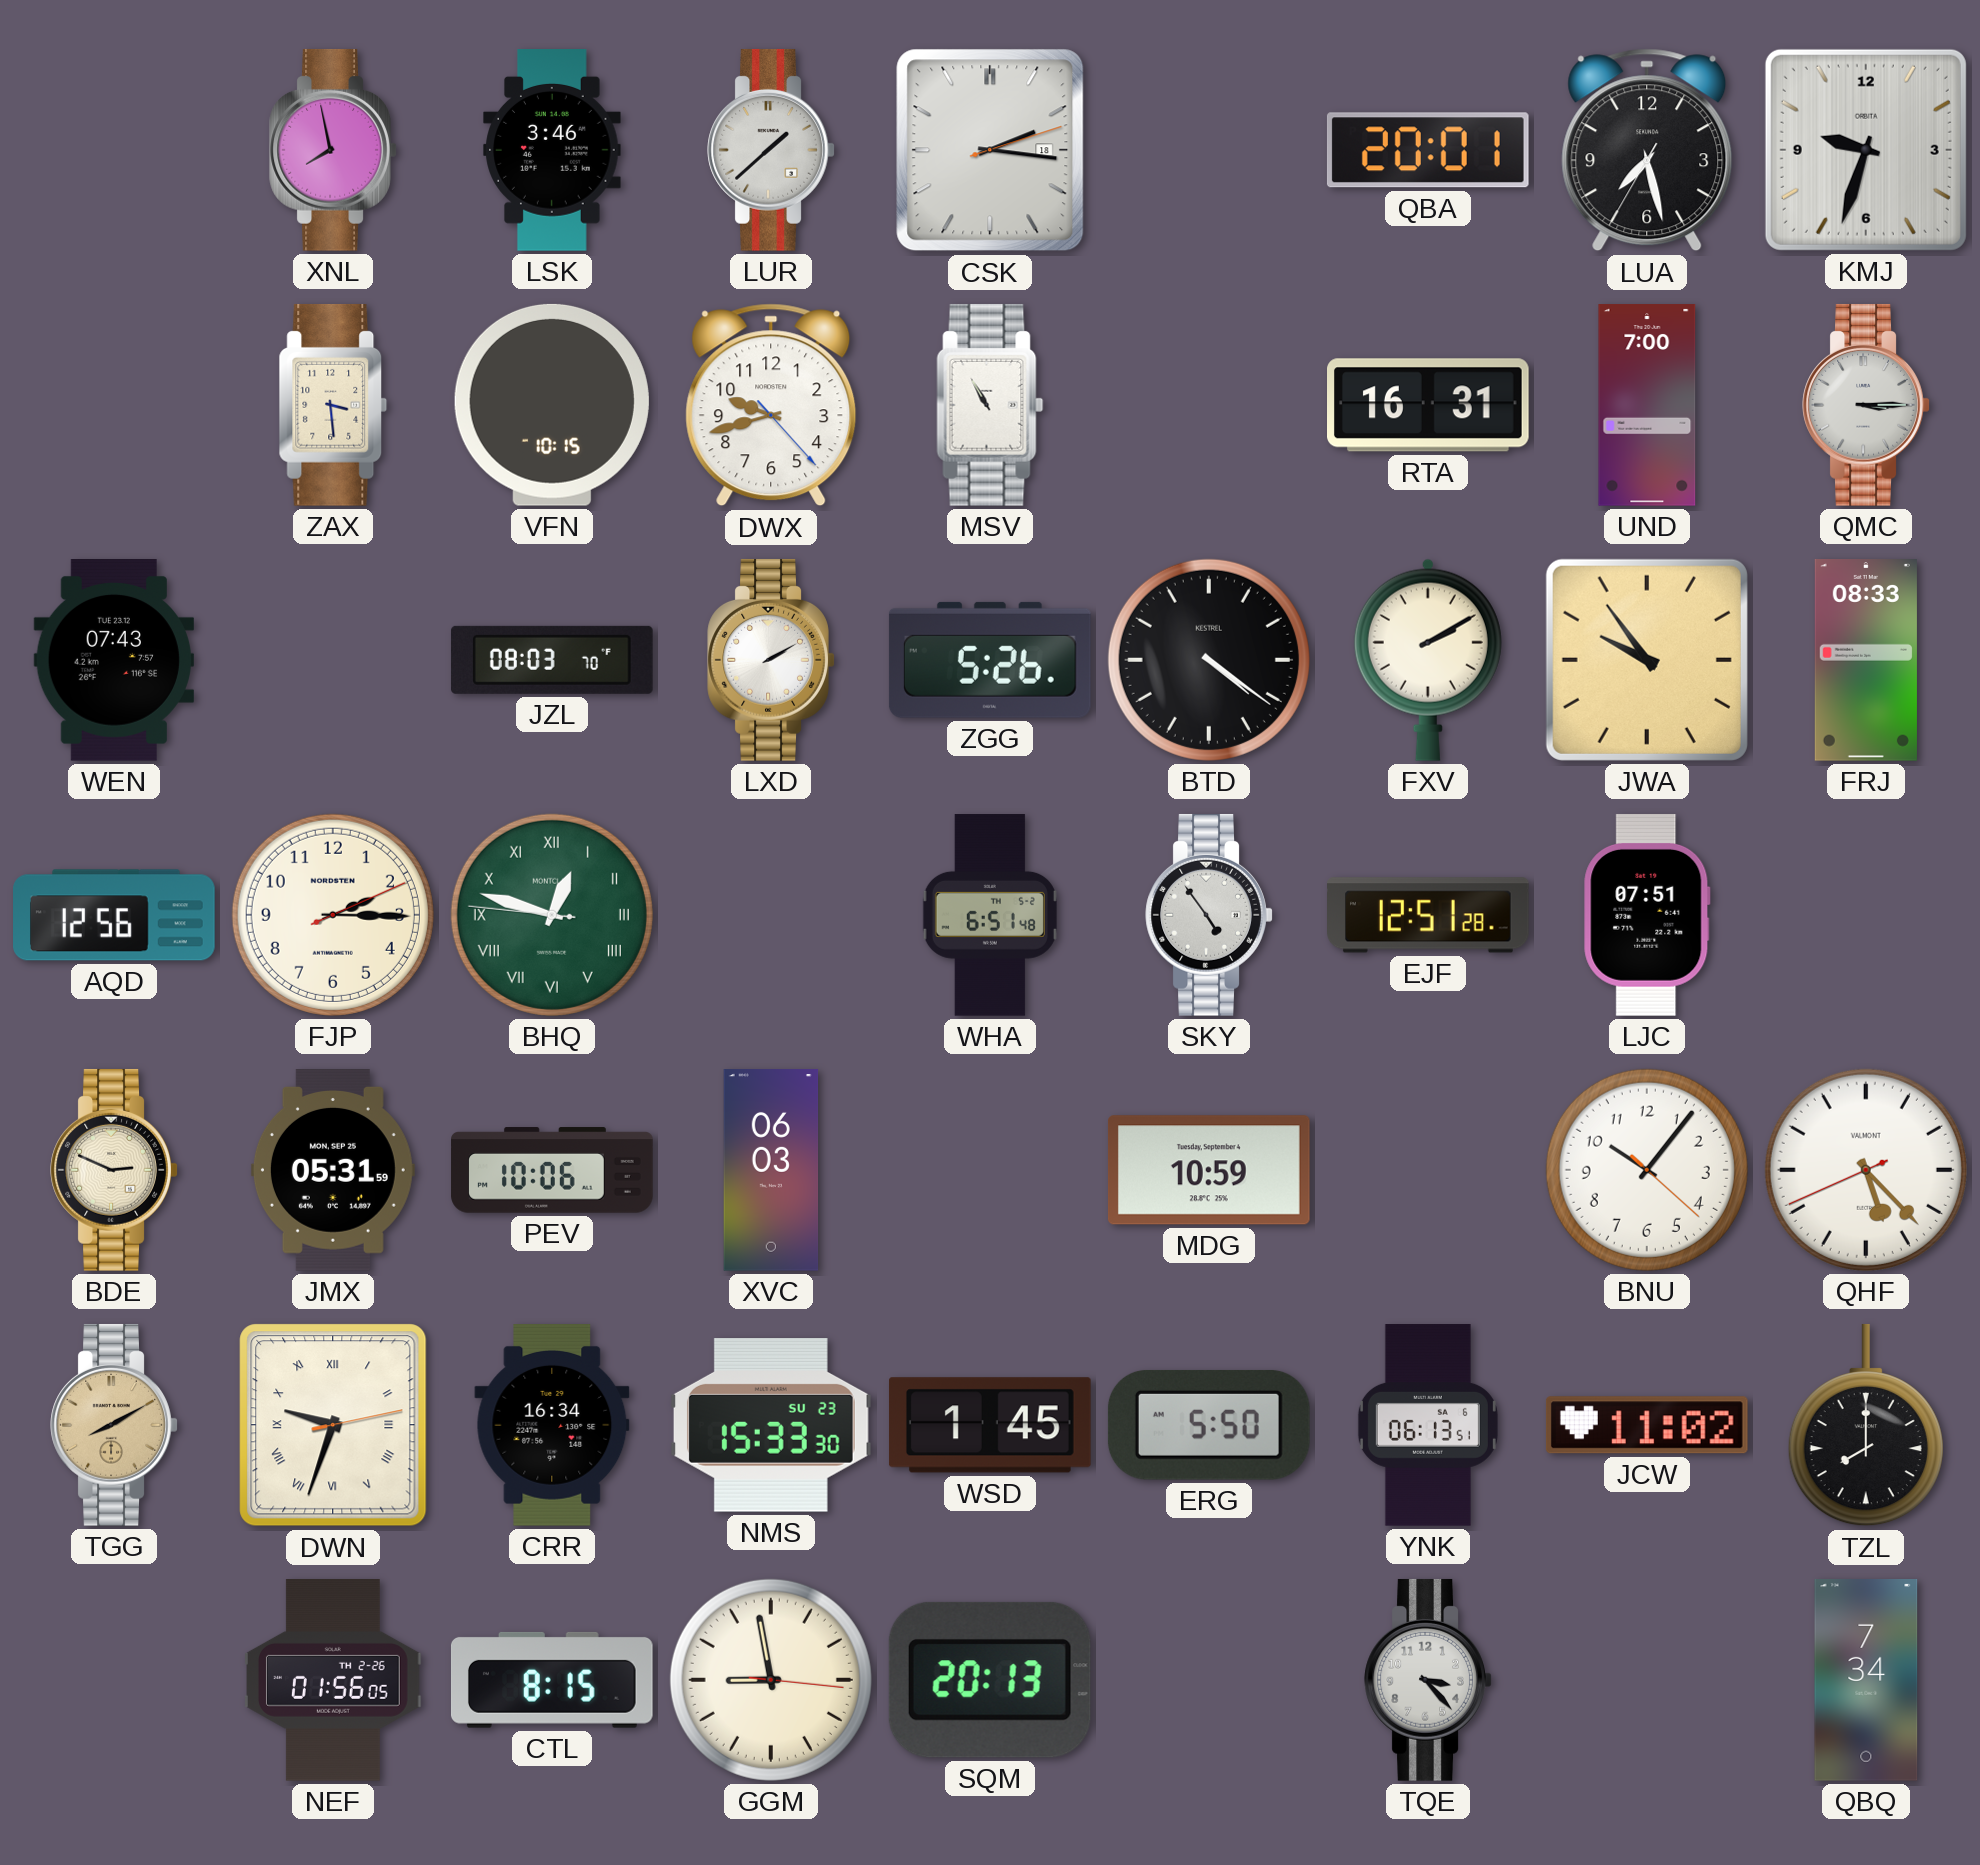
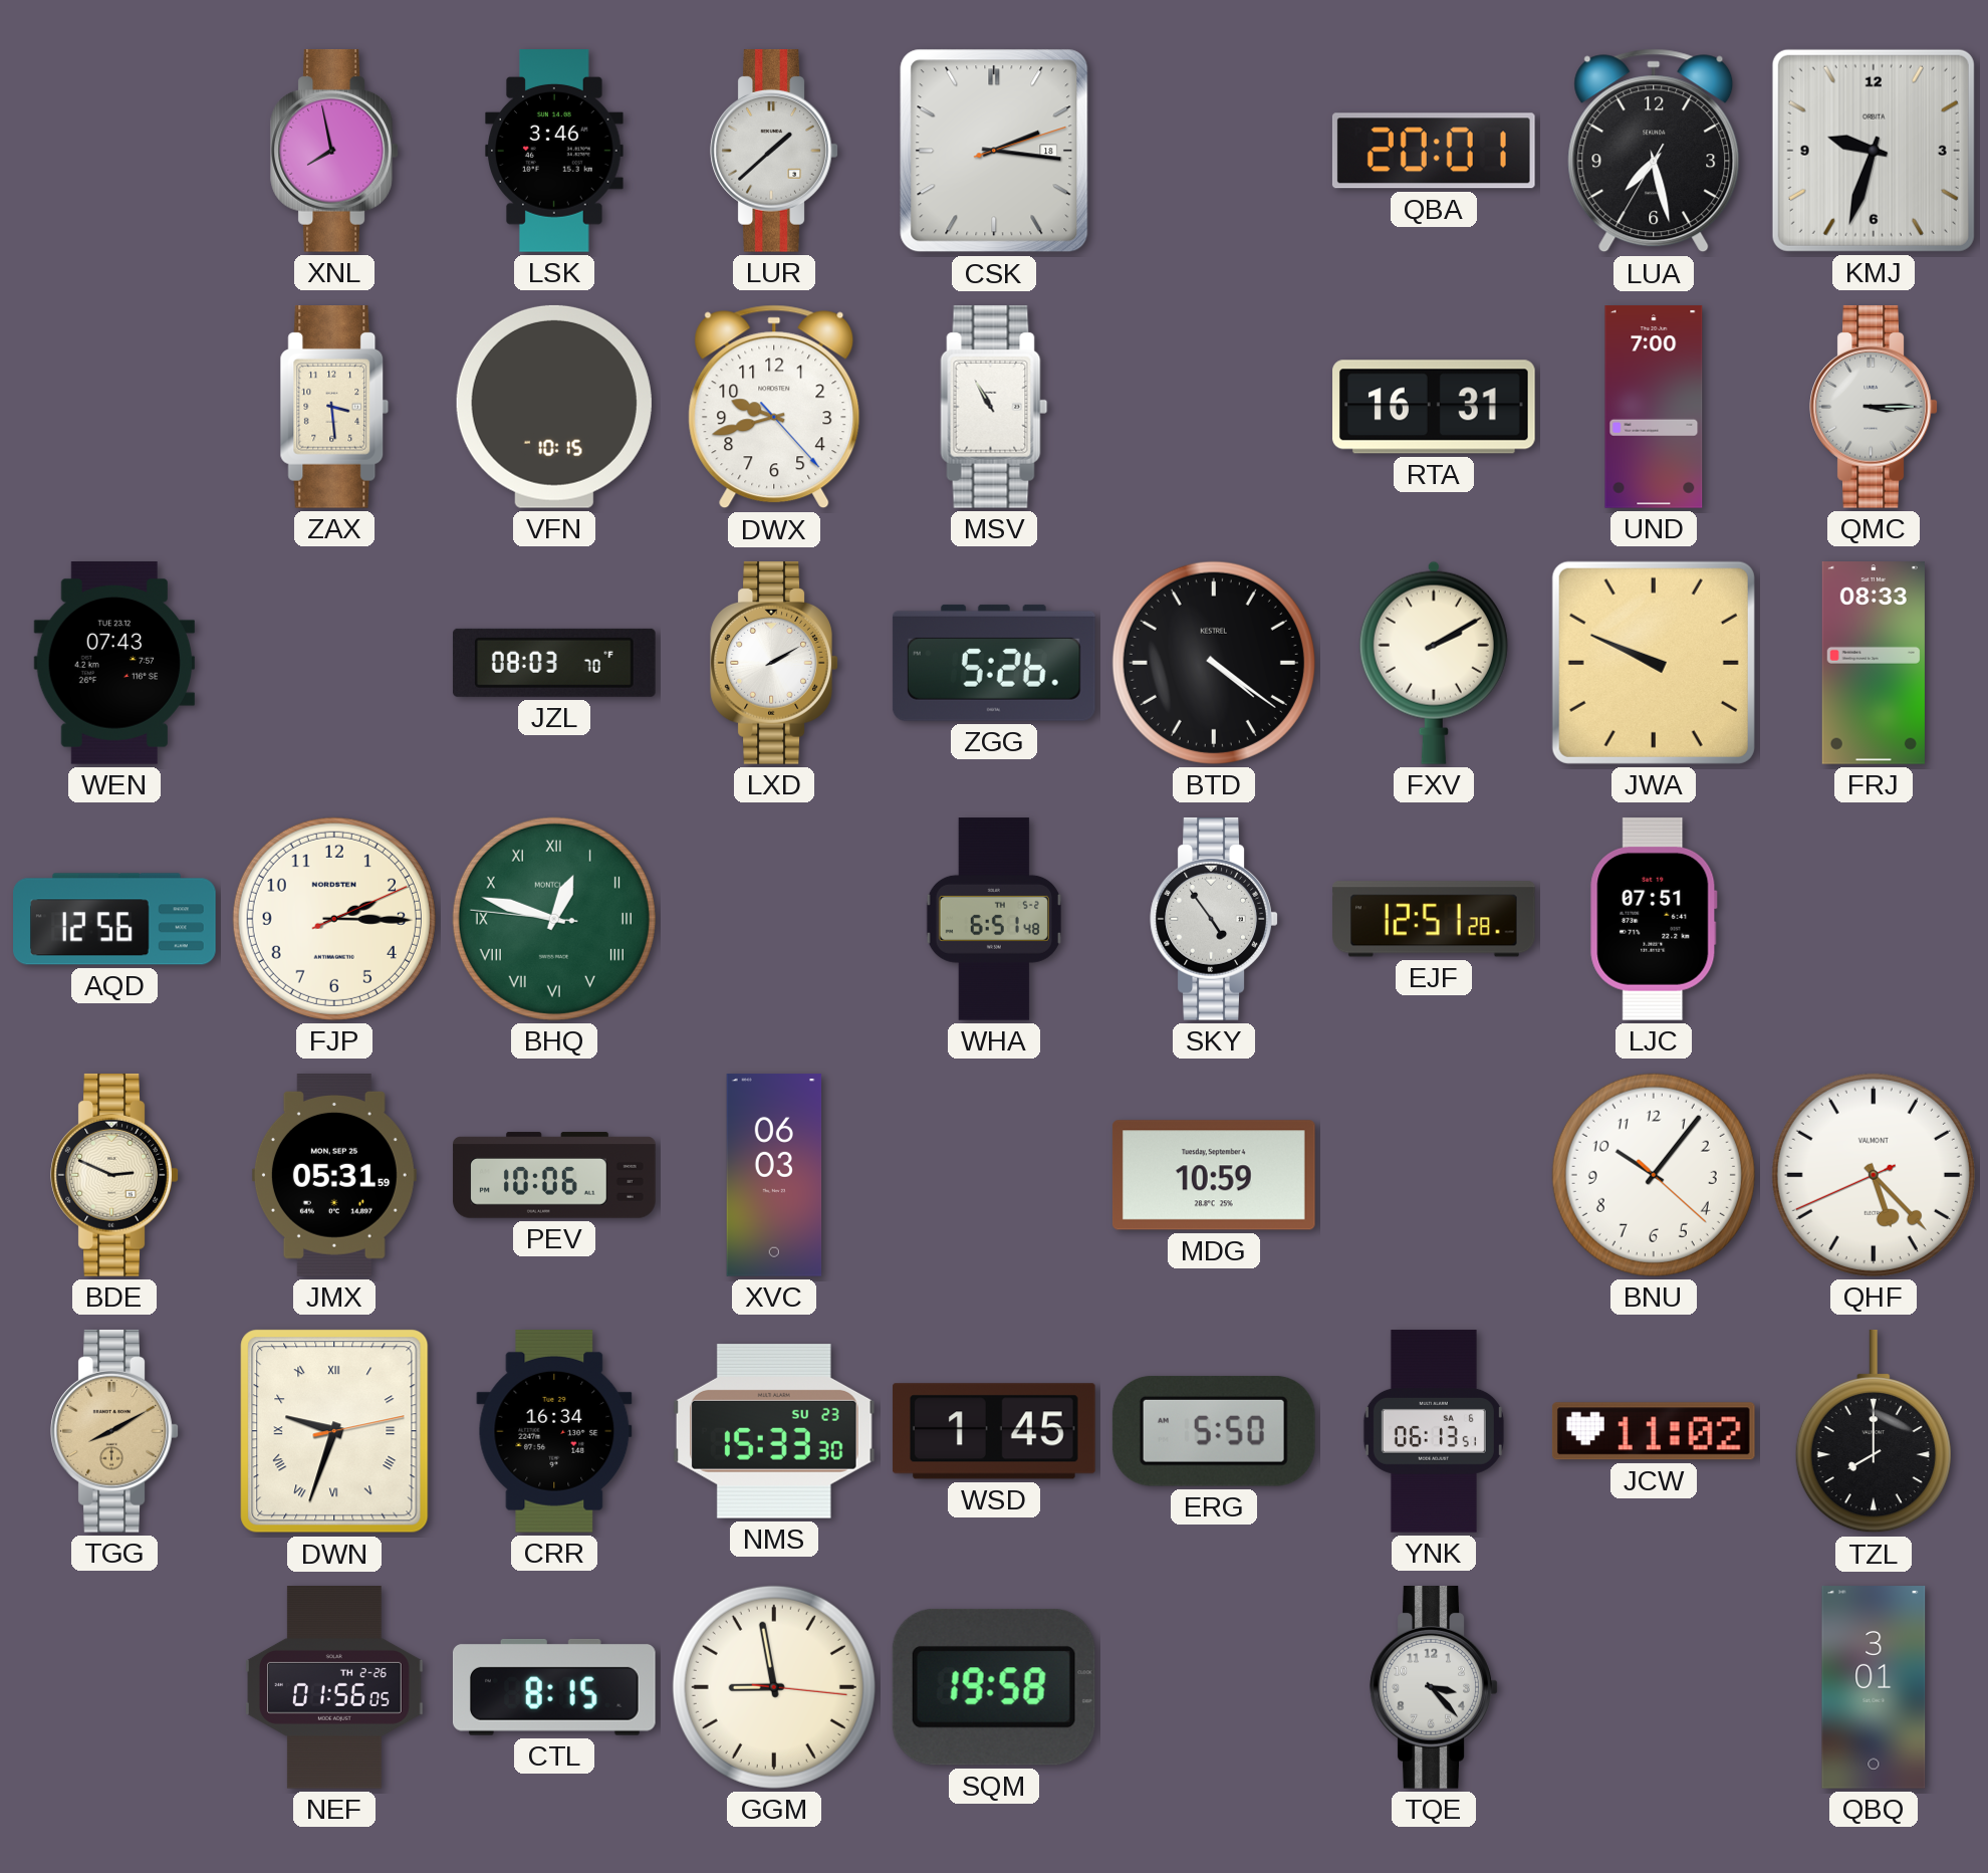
JWA: 9:54 -> 9:49
SQM: 20:13 -> 19:58
QBQ: 7:34 -> 3:01
